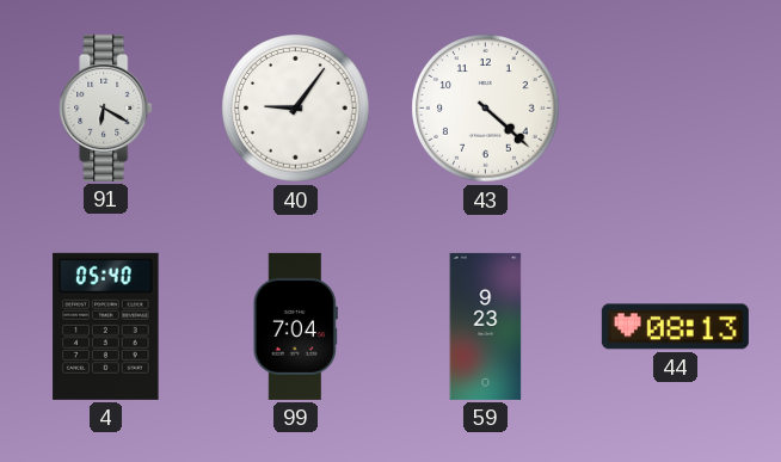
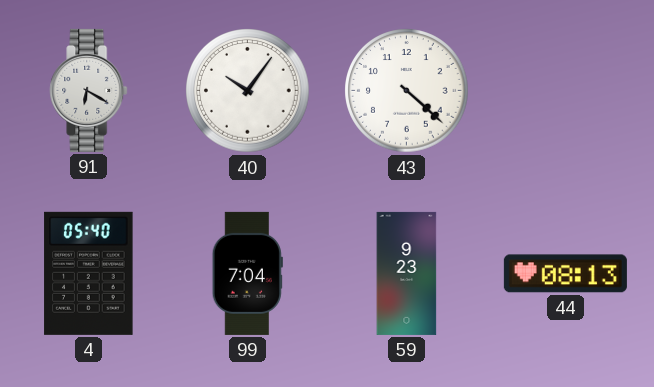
40: 9:06 -> 10:06
